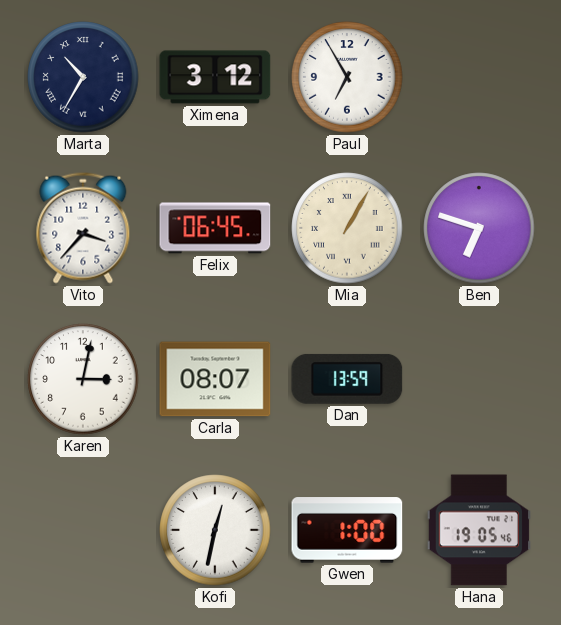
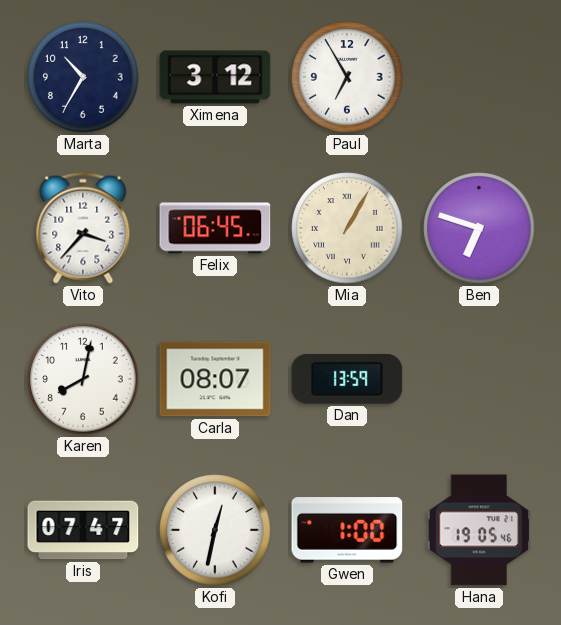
Marta numerals: Roman -> Arabic
Karen: 3:02 -> 8:02
Iris: none -> 07:47
